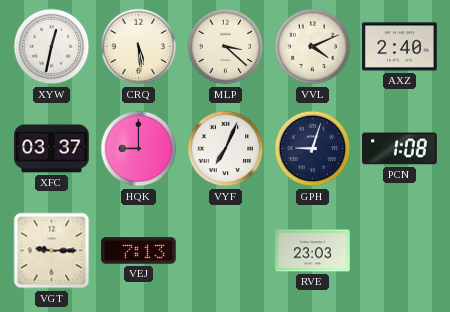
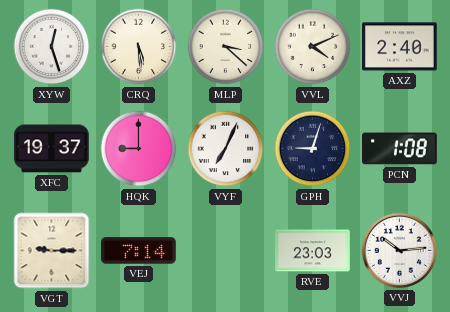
XYW: 12:32 -> 12:27
XFC: 03:37 -> 19:37
VEJ: 7:13 -> 7:14
VVJ: none -> 10:14
